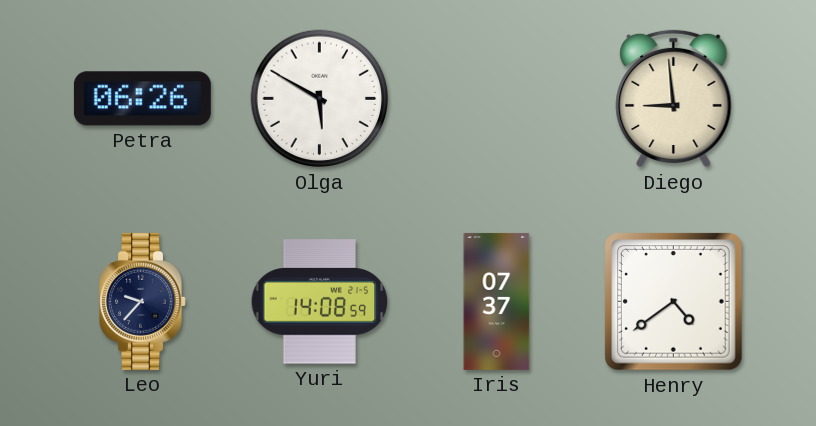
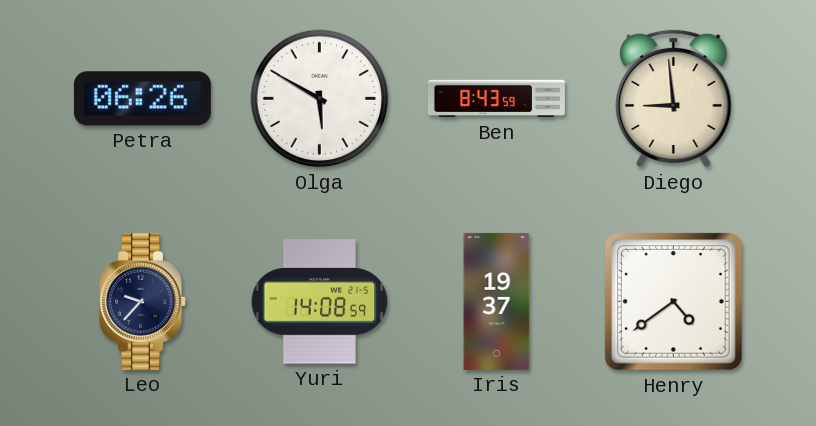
Ben: none -> 8:43
Iris: 07:37 -> 19:37
